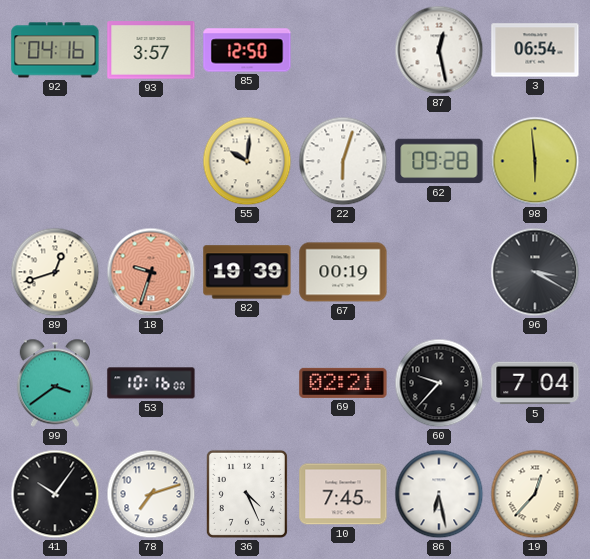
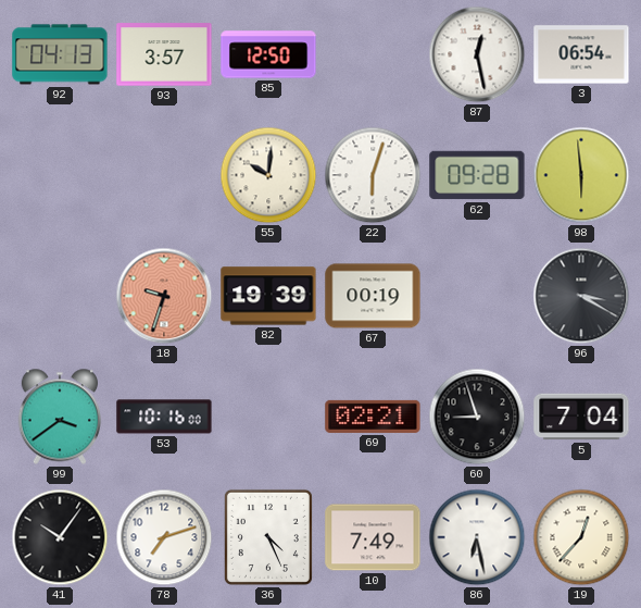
92: 04:16 -> 04:13
89: 12:42 -> none
60: 9:37 -> 8:57
10: 7:45 -> 7:49
